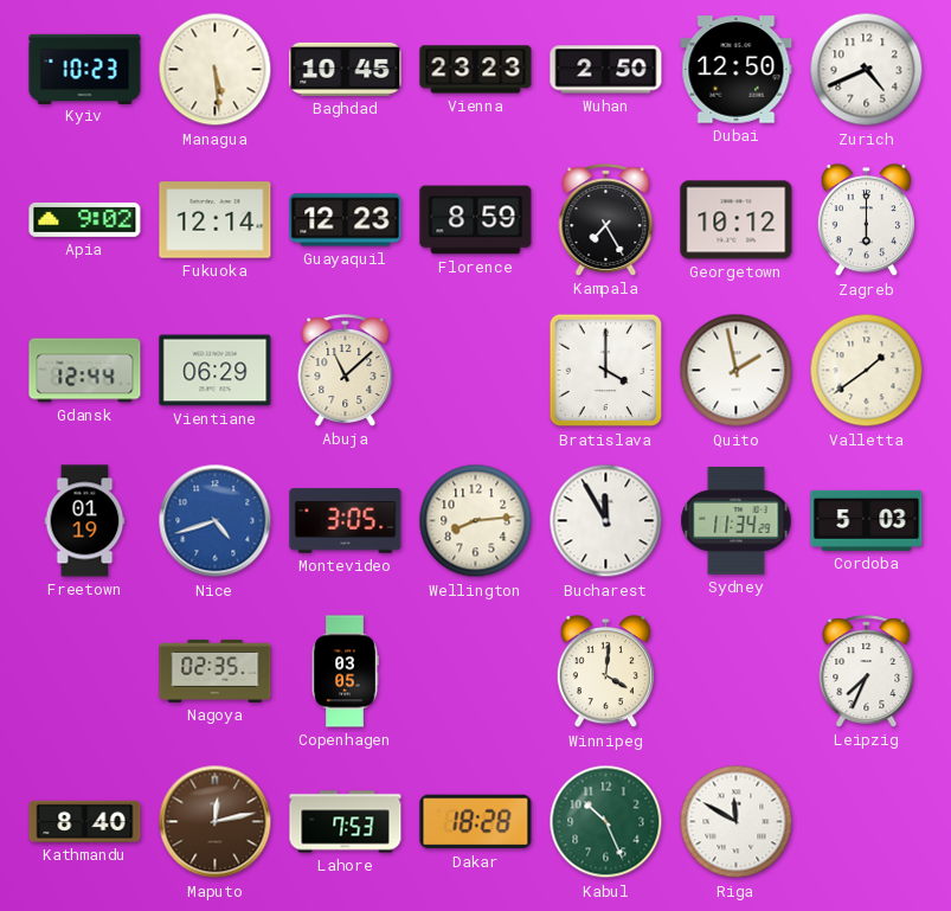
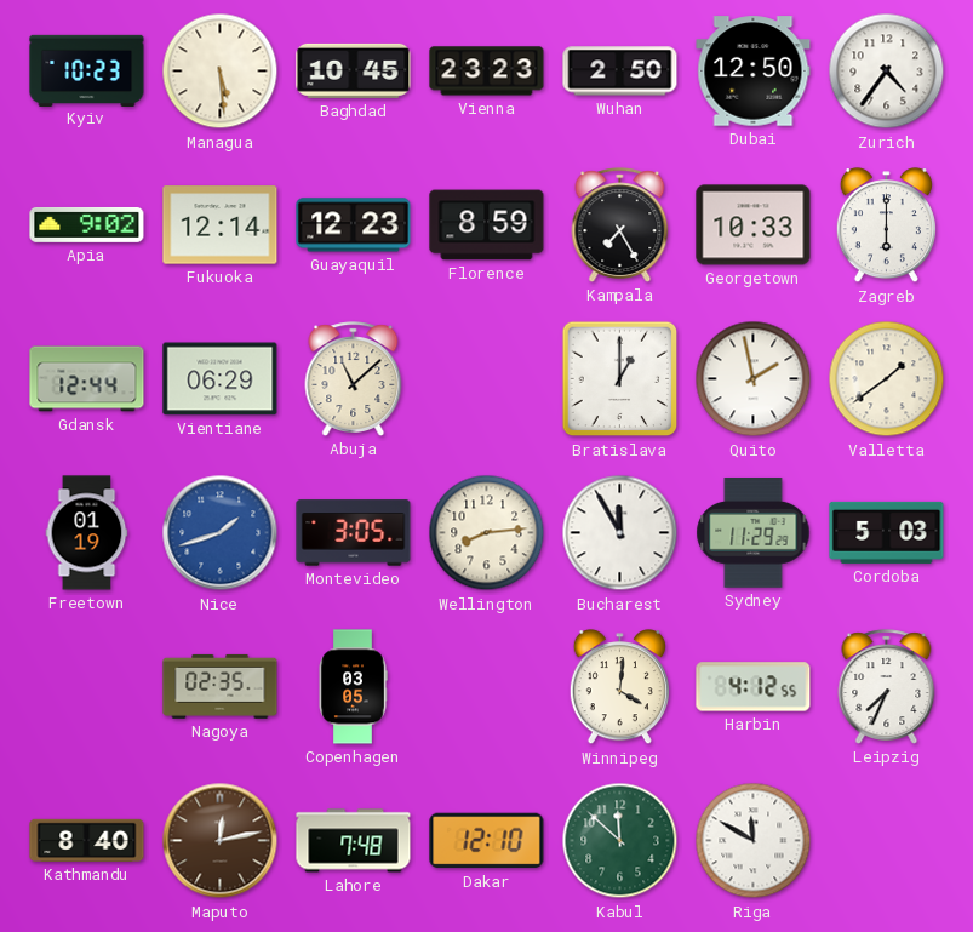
Zurich: 4:41 -> 4:36
Georgetown: 10:12 -> 10:33
Bratislava: 4:00 -> 1:00
Nice: 4:42 -> 1:42
Sydney: 11:34 -> 11:29
Harbin: none -> 4:12
Lahore: 7:53 -> 7:48
Dakar: 18:28 -> 12:10
Kabul: 10:26 -> 11:52
